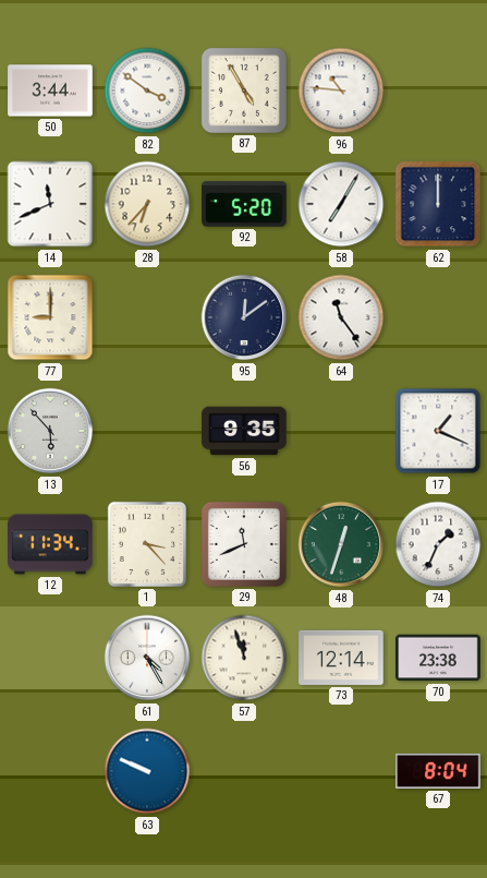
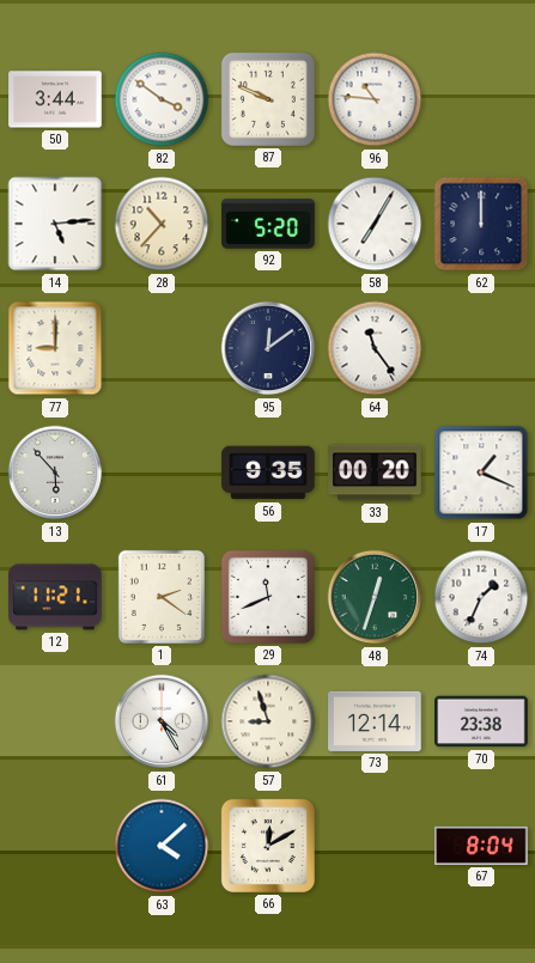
87: 4:55 -> 9:49
14: 11:41 -> 5:14
28: 6:37 -> 10:37
33: none -> 00:20
12: 11:34 -> 11:21
1: 3:23 -> 2:21
57: 11:57 -> 8:57
63: 9:49 -> 4:08
66: none -> 12:10
